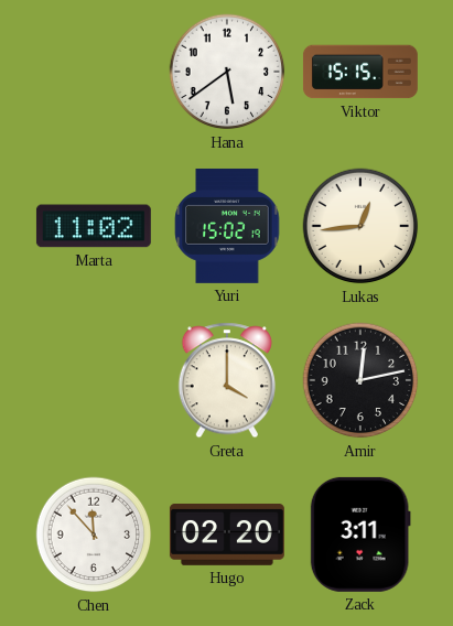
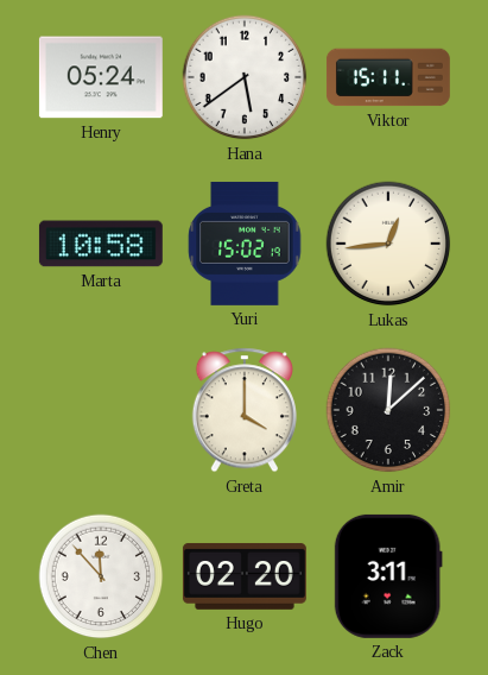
Henry: none -> 05:24
Viktor: 15:15 -> 15:11
Marta: 11:02 -> 10:58
Amir: 12:13 -> 12:08
